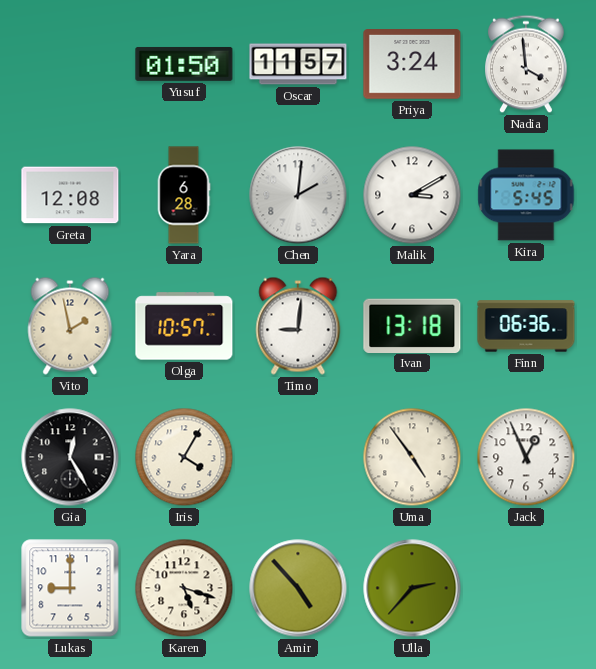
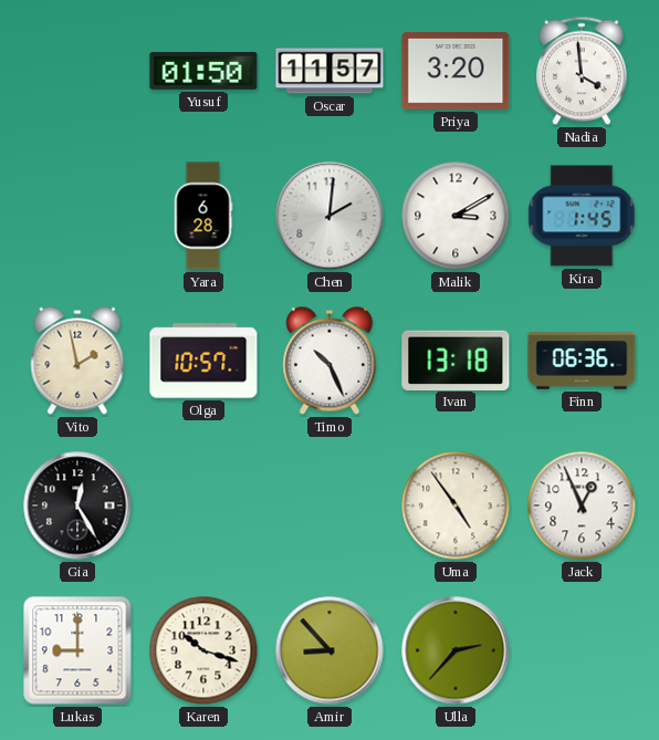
Priya: 3:24 -> 3:20
Greta: 12:08 -> none
Kira: 5:45 -> 1:45
Timo: 9:01 -> 10:26
Iris: 4:05 -> none
Karen: 5:18 -> 10:18
Amir: 4:53 -> 8:53
